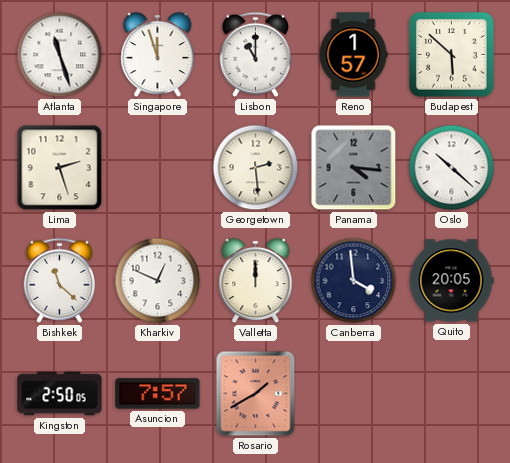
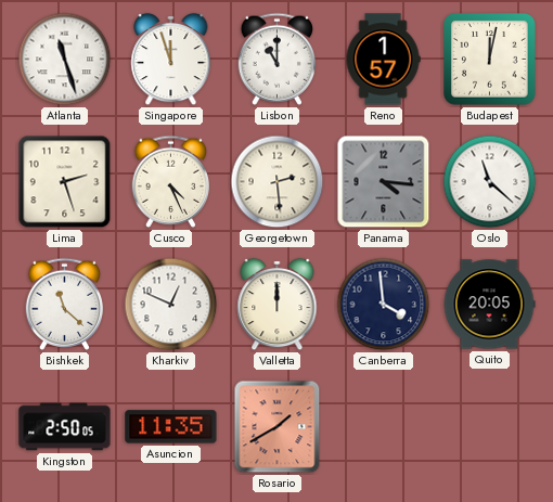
Budapest: 5:52 -> 12:02
Cusco: none -> 4:26
Oslo: 10:22 -> 11:22
Asuncion: 7:57 -> 11:35
